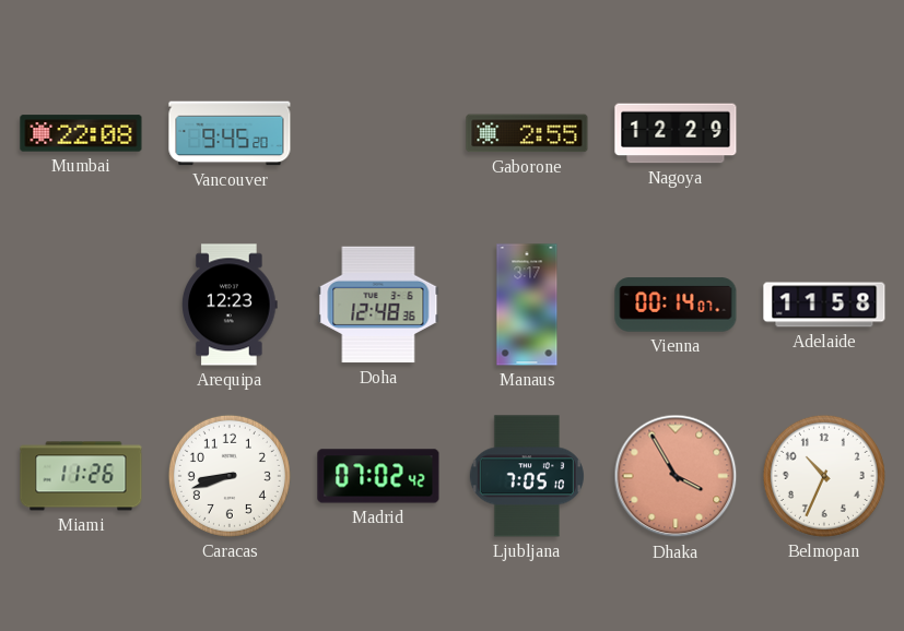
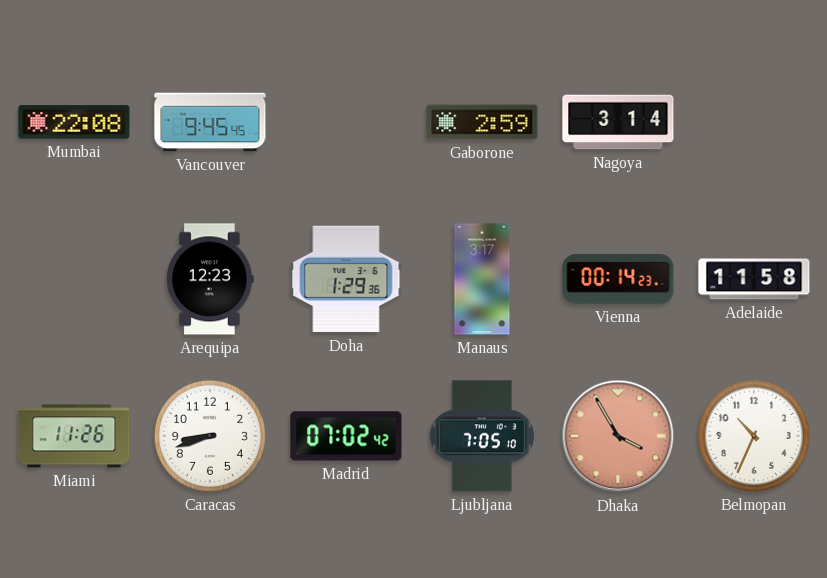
Vancouver: 9:45:20 -> 9:45:45
Gaborone: 2:55 -> 2:59
Nagoya: 12:29 -> 3:14
Doha: 12:48 -> 1:29
Vienna: 00:14:07 -> 00:14:23
